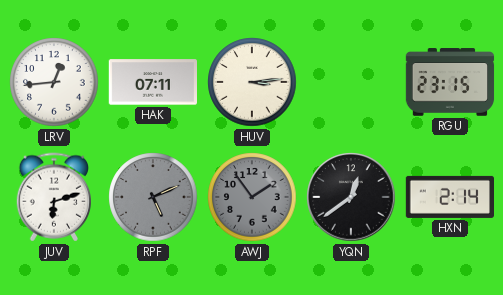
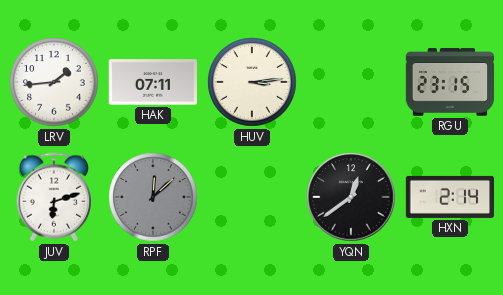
LRV: 12:44 -> 1:44
RPF: 5:11 -> 12:08
AWJ: 1:54 -> none
